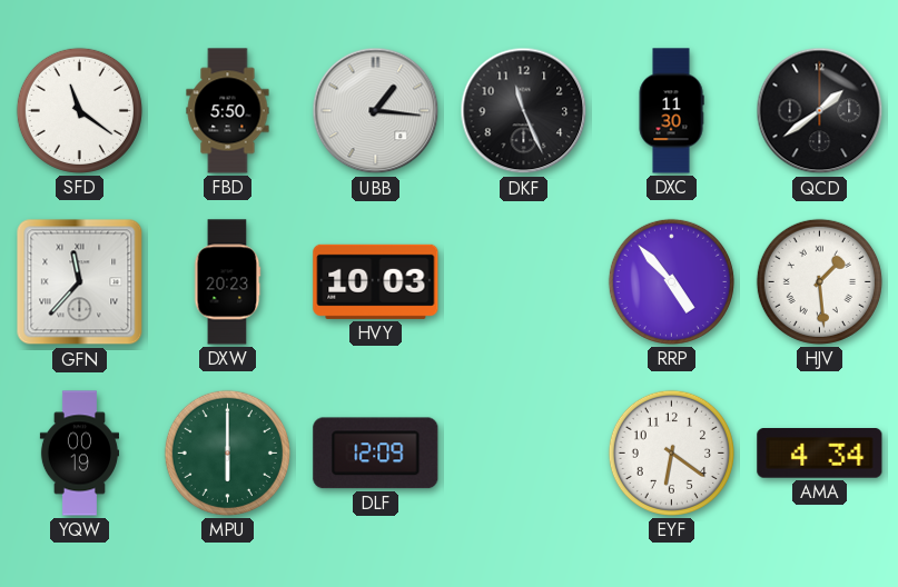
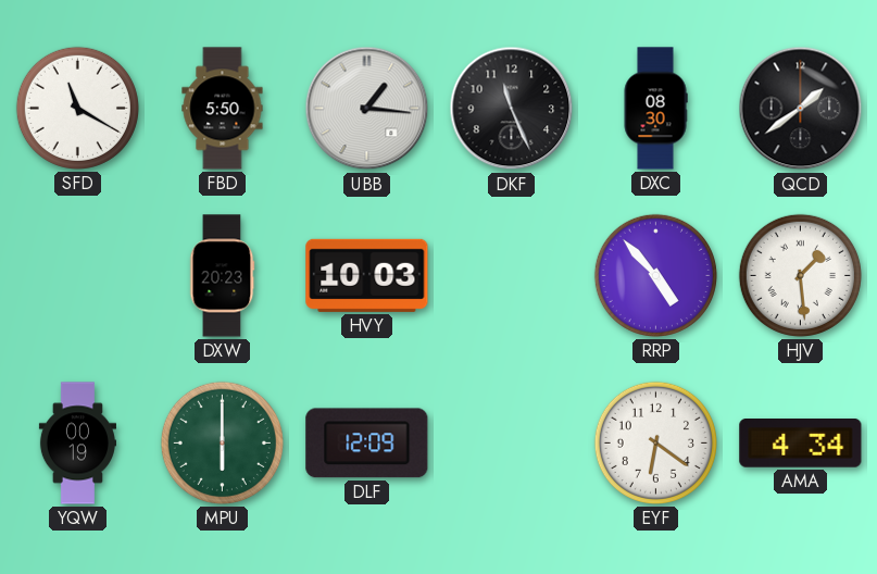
SFD: 11:21 -> 11:20
DXC: 11:30 -> 08:30
GFN: 11:37 -> none
